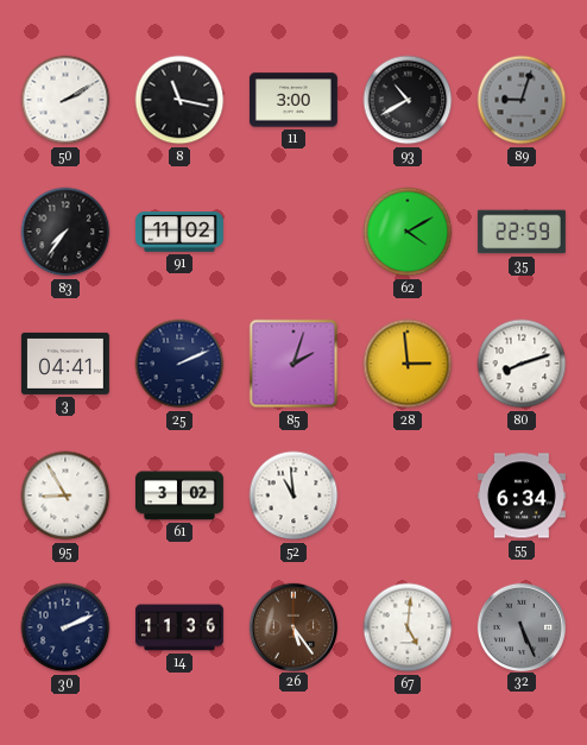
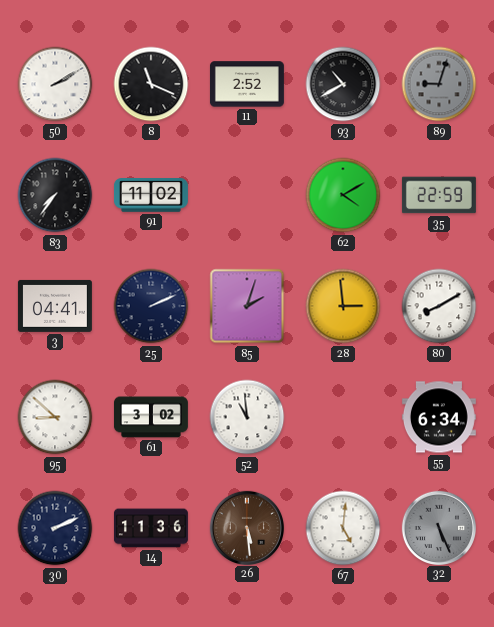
8: 11:17 -> 11:19
11: 3:00 -> 2:52
80: 8:12 -> 8:10
95: 8:55 -> 8:52
26: 5:24 -> 5:29
